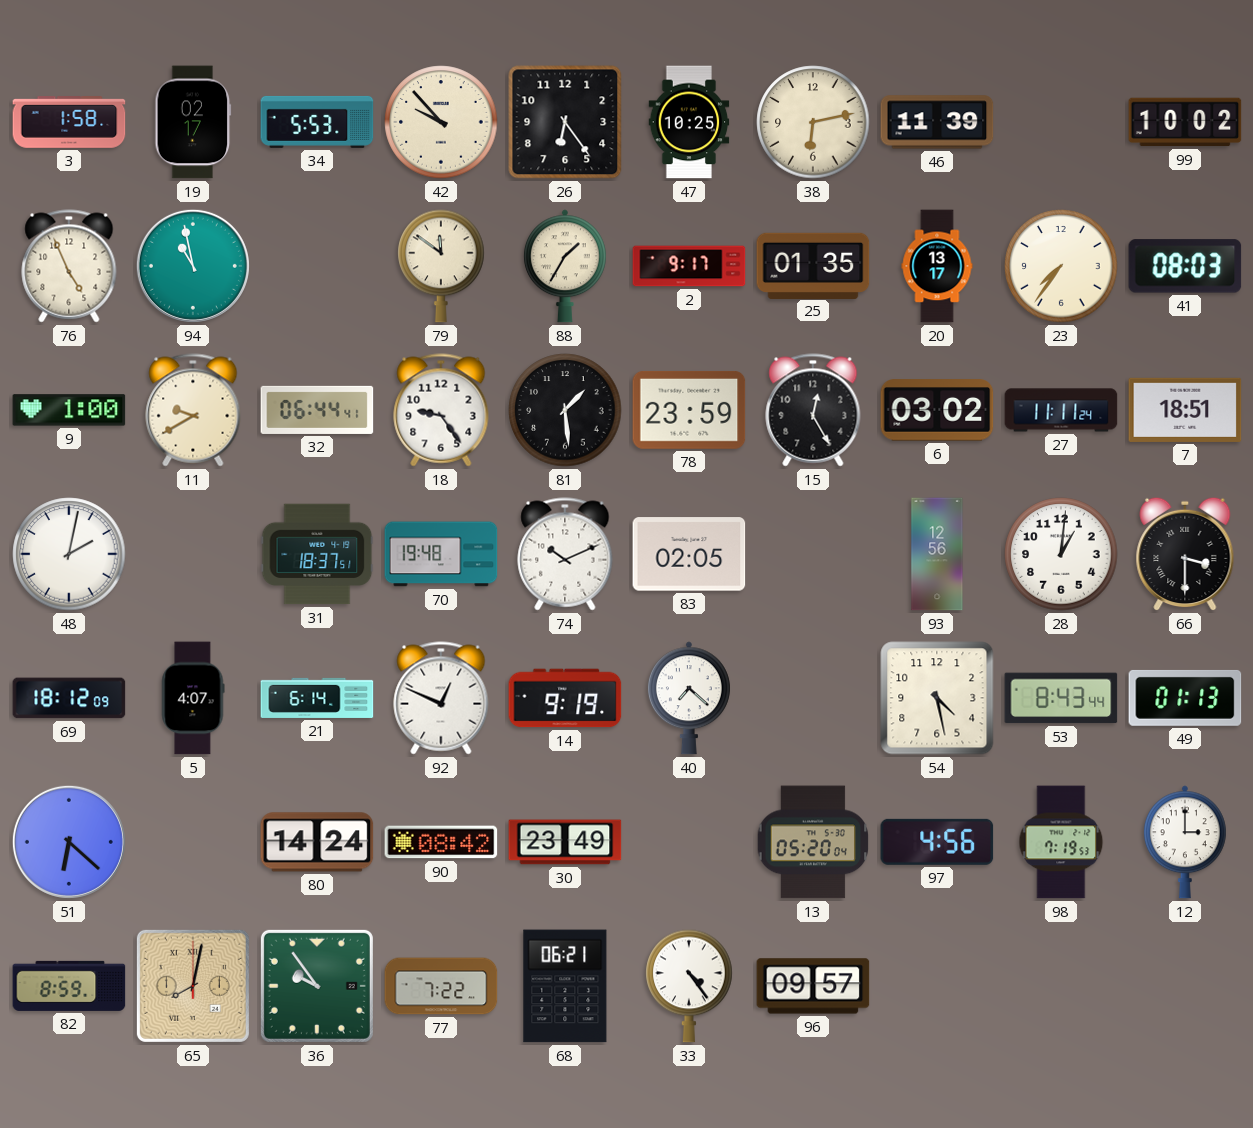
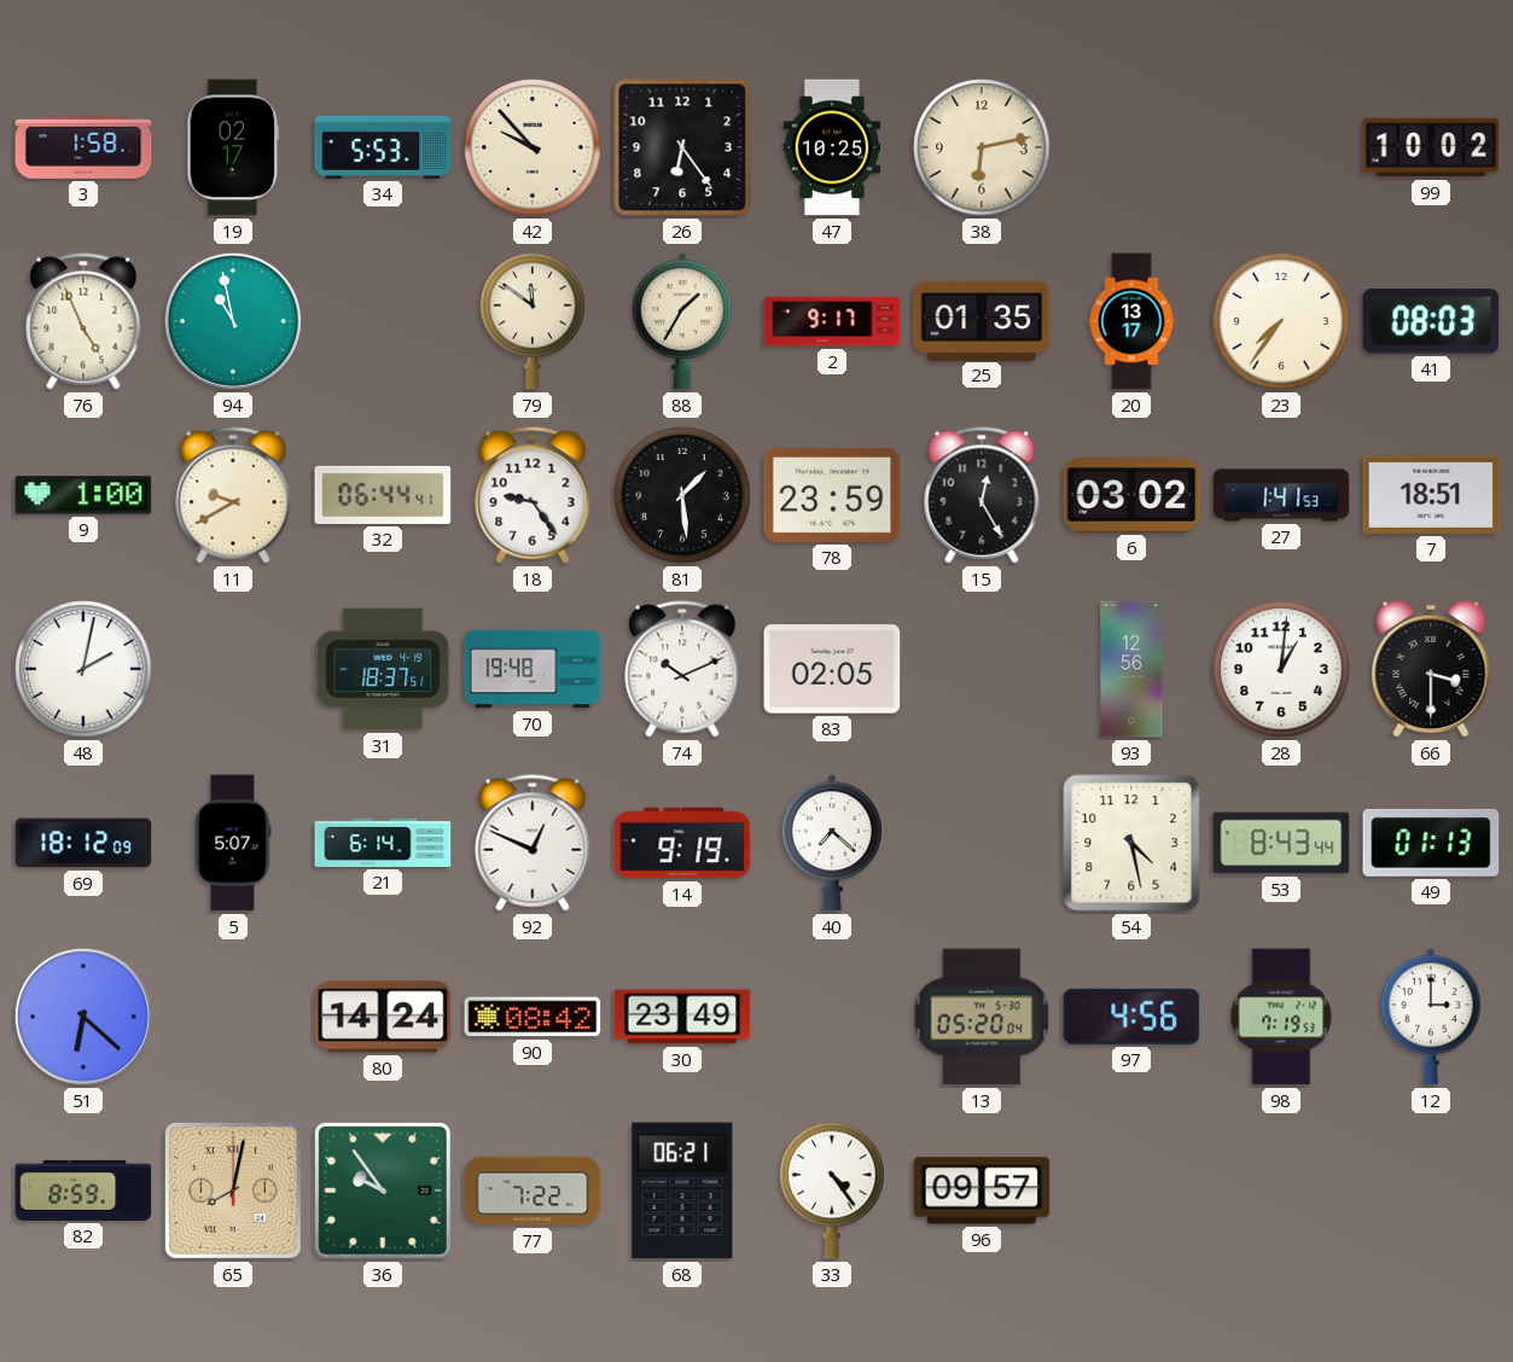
46: 11:39 -> none
27: 11:11 -> 1:41
5: 4:07 -> 5:07
